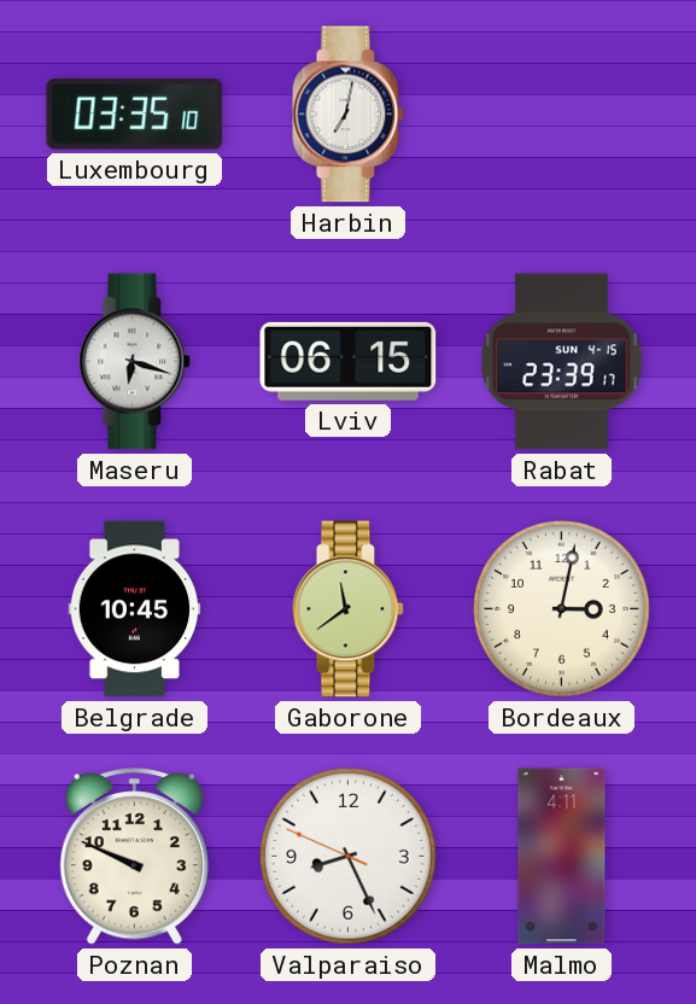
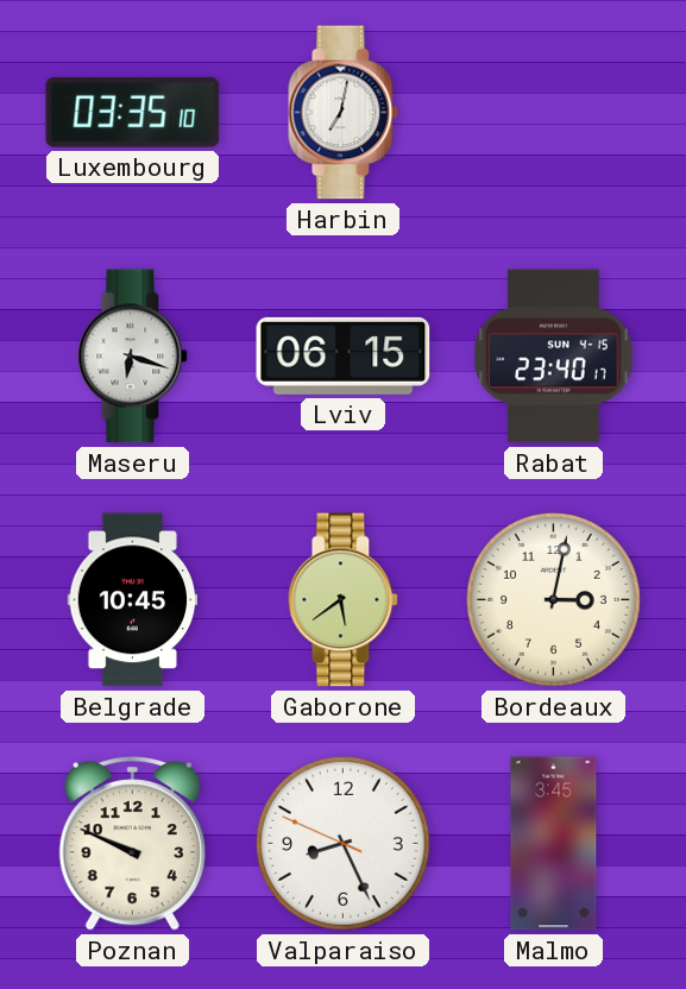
Rabat: 23:39 -> 23:40
Gaborone: 11:39 -> 5:39
Malmo: 4:11 -> 3:45
